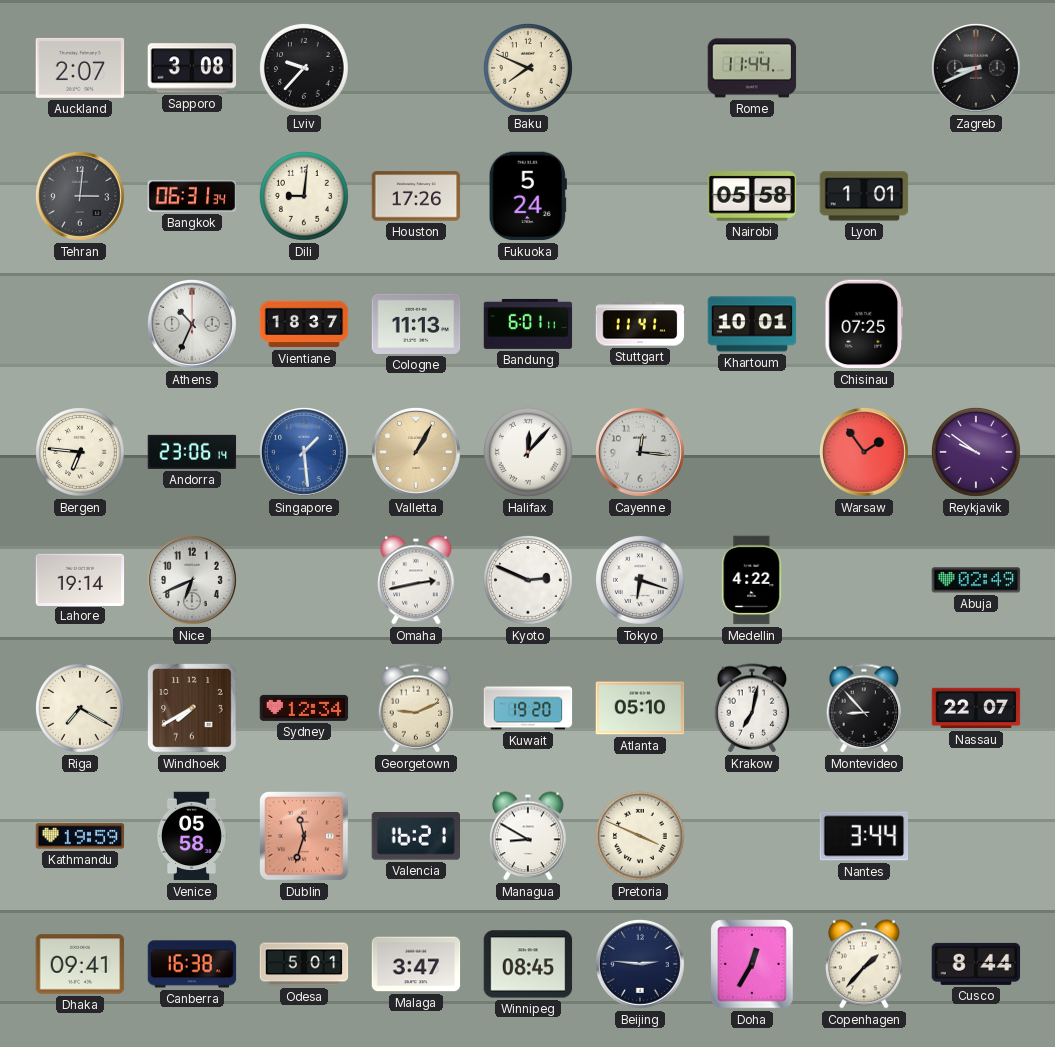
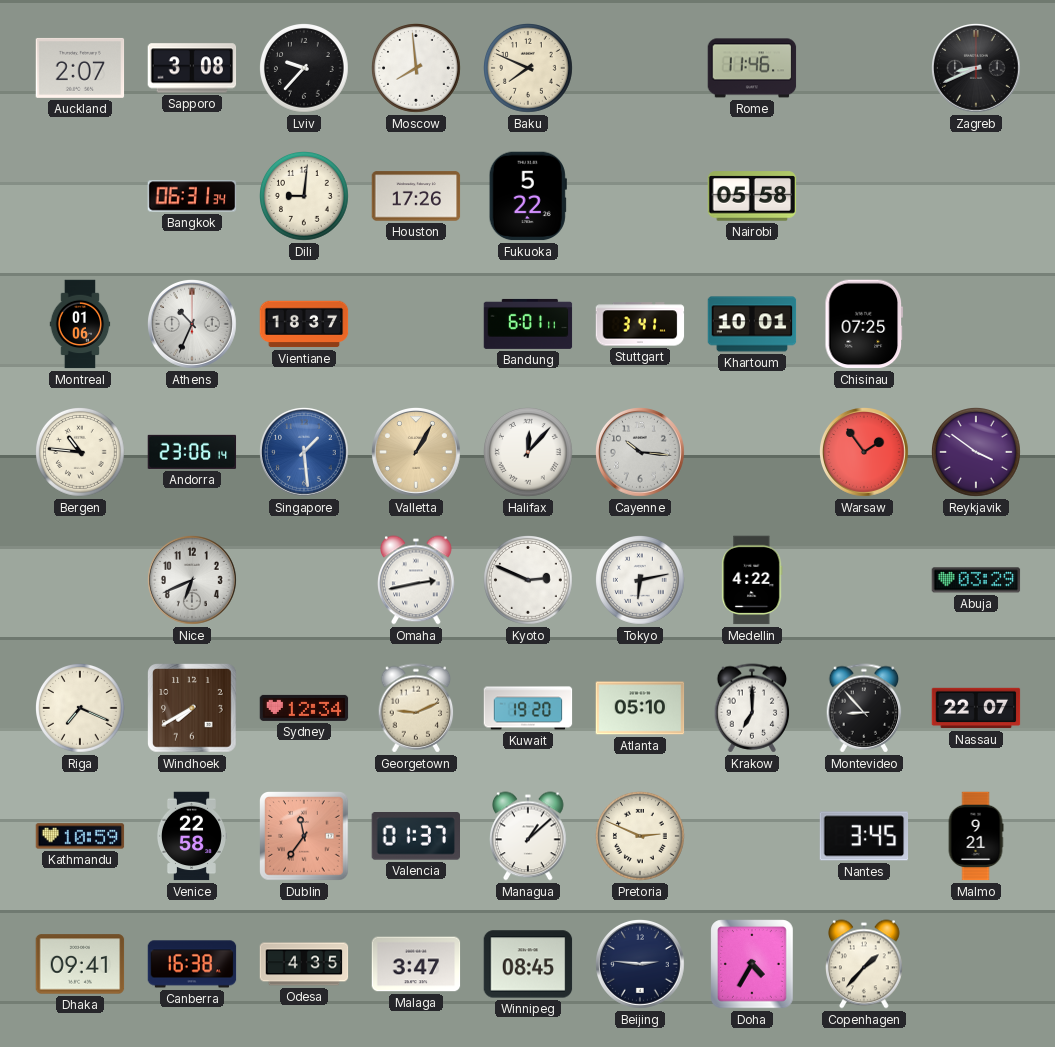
Moscow: none -> 7:59
Rome: 11:44 -> 11:46
Tehran: 3:01 -> none
Fukuoka: 5:24 -> 5:22
Lyon: 1:01 -> none
Montreal: none -> 01:06
Cologne: 11:13 -> none
Stuttgart: 11:41 -> 3:41
Bergen: 6:46 -> 10:46
Cayenne: 12:16 -> 10:16
Reykjavik: 9:51 -> 3:51
Lahore: 19:14 -> none
Tokyo: 6:18 -> 6:13
Abuja: 02:49 -> 03:29
Riga: 7:20 -> 7:19
Krakow: 7:02 -> 7:00
Kathmandu: 19:59 -> 10:59
Venice: 05:58 -> 22:58
Dublin: 11:33 -> 11:36
Valencia: 16:21 -> 01:37
Managua: 8:50 -> 1:08
Pretoria: 3:49 -> 2:49
Nantes: 3:44 -> 3:45
Malmo: none -> 9:21
Odesa: 5:01 -> 4:35
Doha: 12:35 -> 4:35
Cusco: 8:44 -> none
